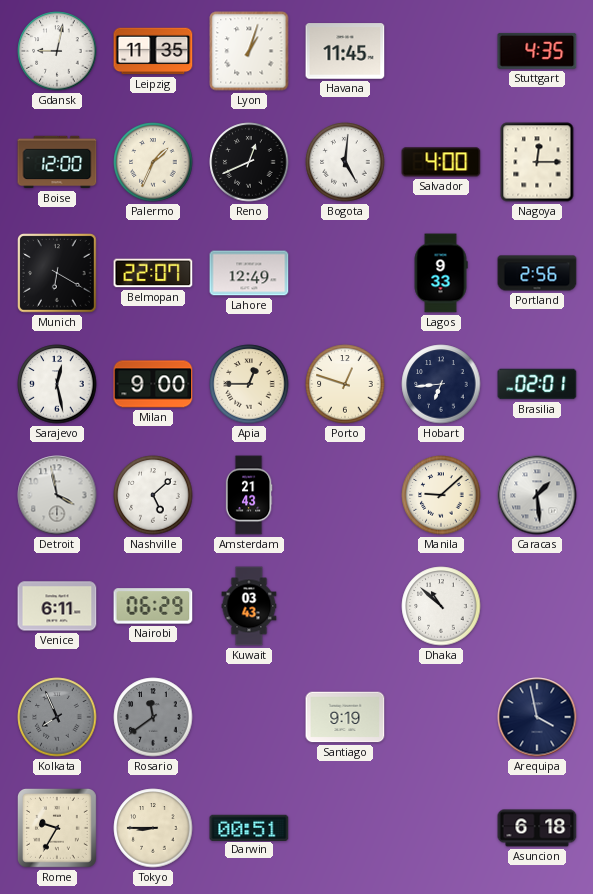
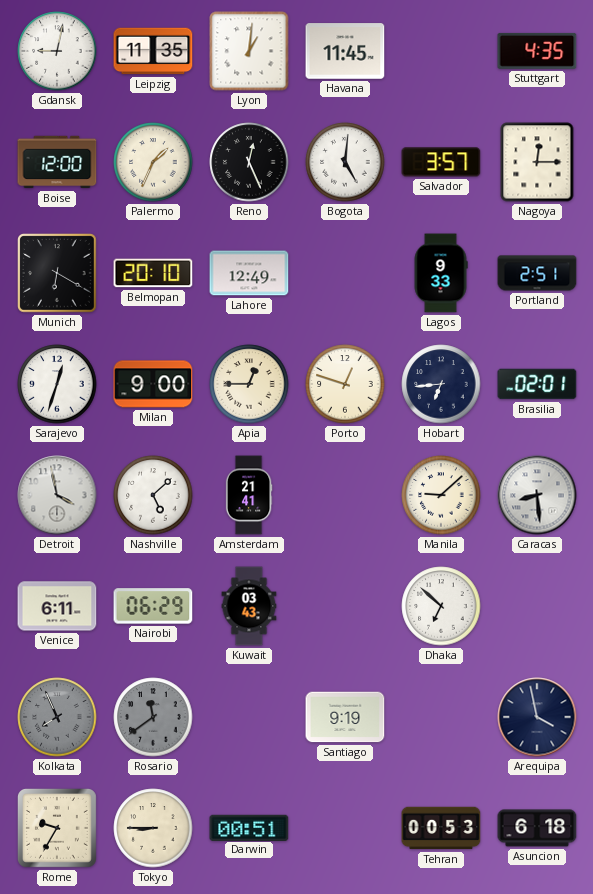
Lyon: 1:03 -> 1:01
Reno: 12:41 -> 12:26
Salvador: 4:00 -> 3:57
Belmopan: 22:07 -> 20:10
Portland: 2:56 -> 2:51
Sarajevo: 12:28 -> 12:33
Amsterdam: 21:43 -> 21:41
Caracas: 1:29 -> 8:29
Dhaka: 10:52 -> 6:52
Tehran: none -> 00:53
